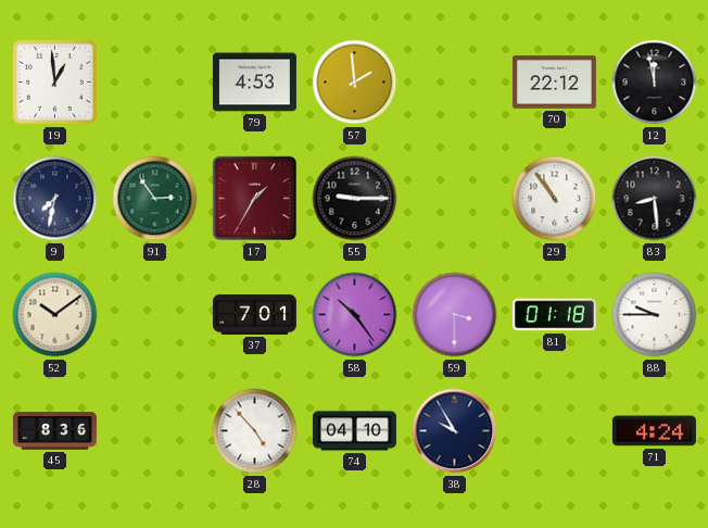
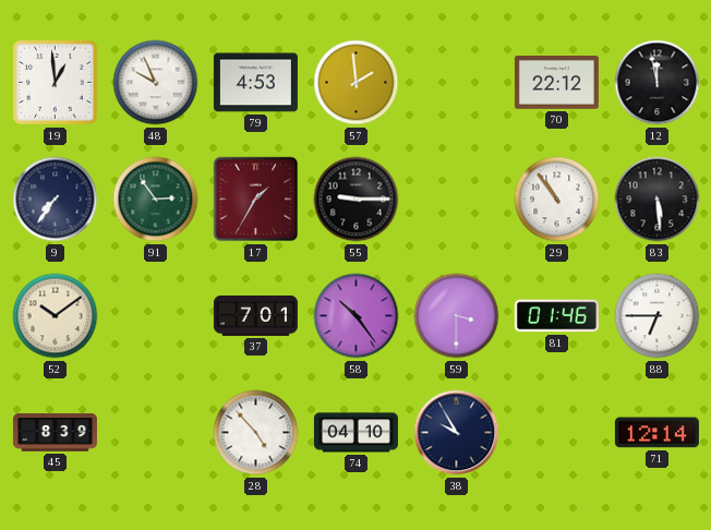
48: none -> 9:56
9: 7:32 -> 7:36
83: 8:29 -> 5:29
81: 01:18 -> 01:46
88: 9:45 -> 6:45
45: 8:36 -> 8:39
71: 4:24 -> 12:14
